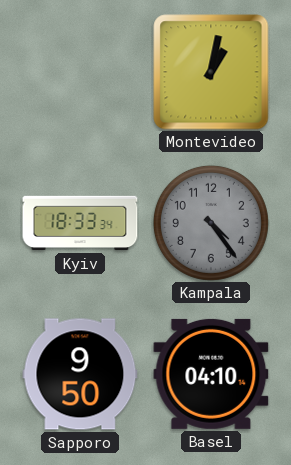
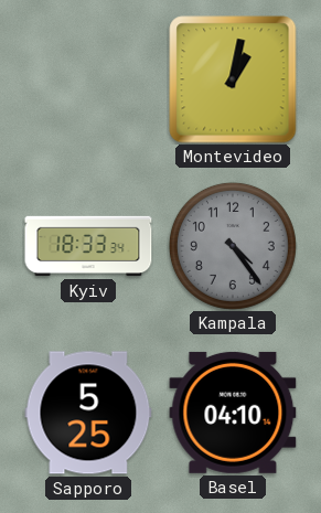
Sapporo: 9:50 -> 5:25
